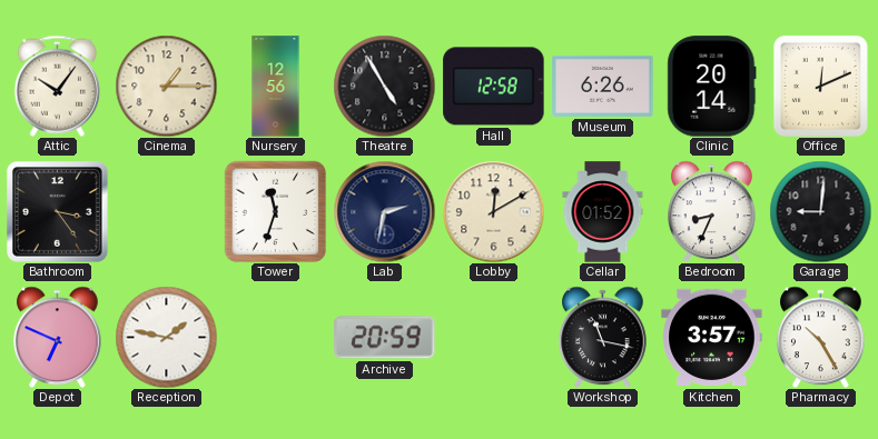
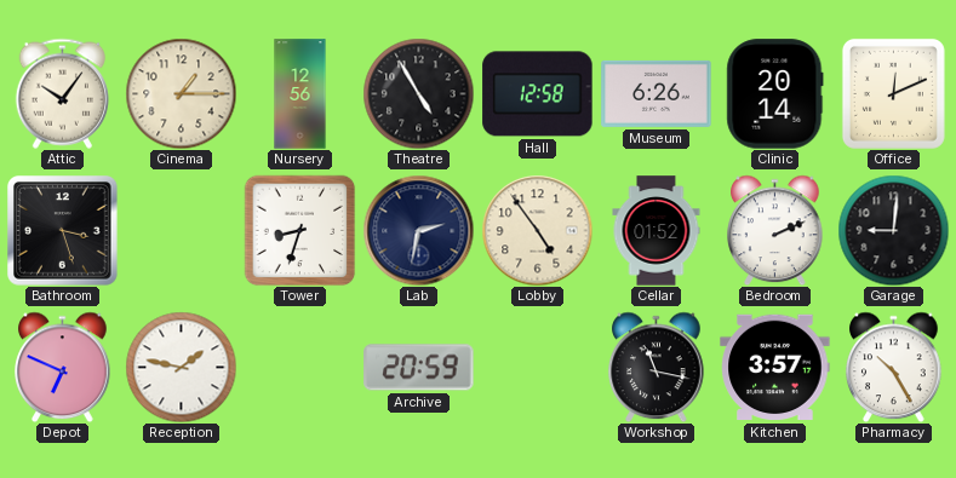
Bathroom: 3:24 -> 3:27
Tower: 11:33 -> 8:33
Lobby: 12:10 -> 4:54
Bedroom: 8:34 -> 2:11
